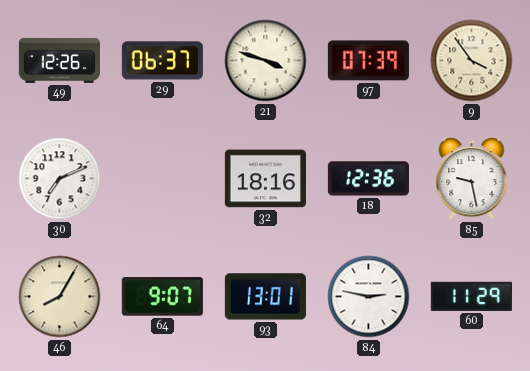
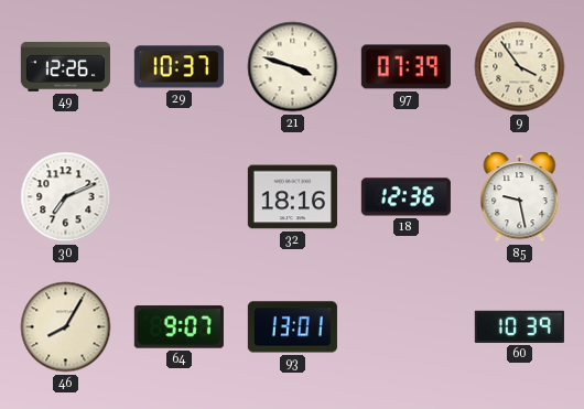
29: 06:37 -> 10:37
84: 2:47 -> none
60: 11:29 -> 10:39
